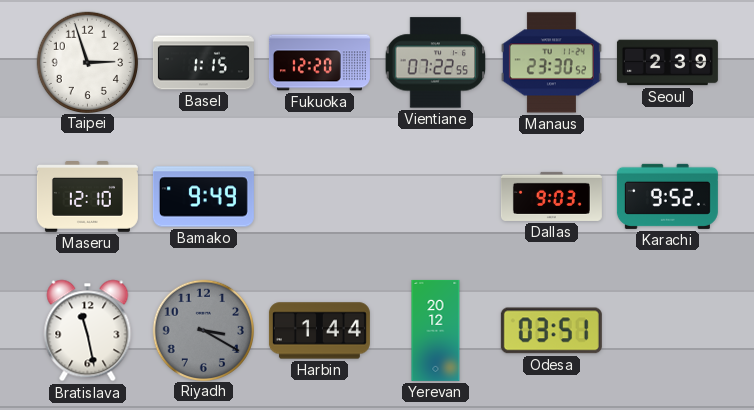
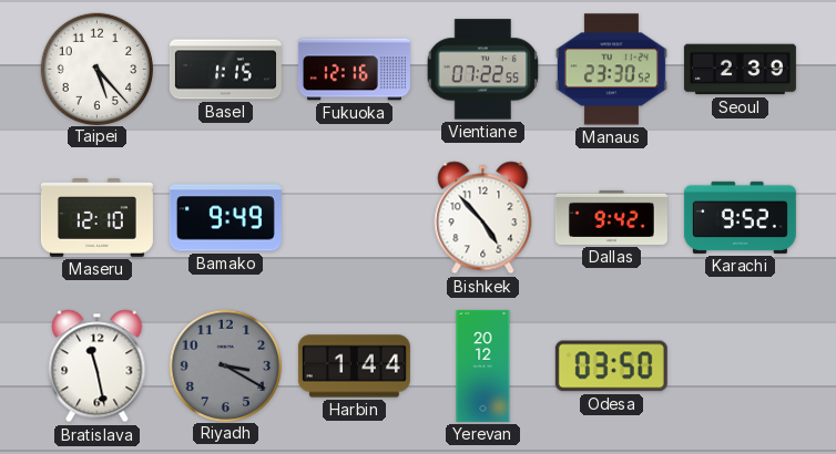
Taipei: 2:57 -> 5:23
Fukuoka: 12:20 -> 12:16
Bishkek: none -> 4:53
Dallas: 9:03 -> 9:42
Odesa: 03:51 -> 03:50
